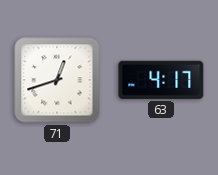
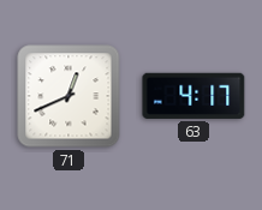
71: 12:42 -> 12:41
